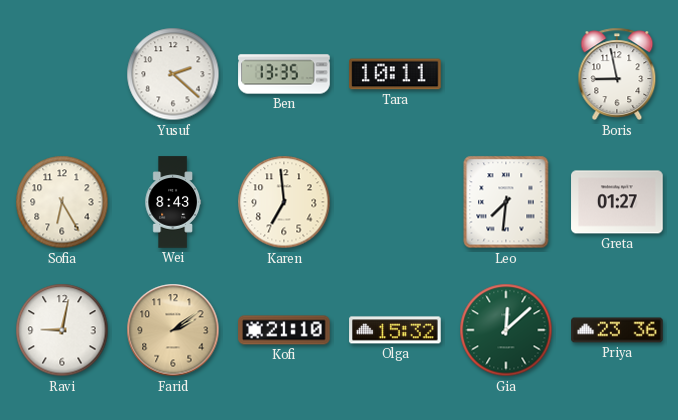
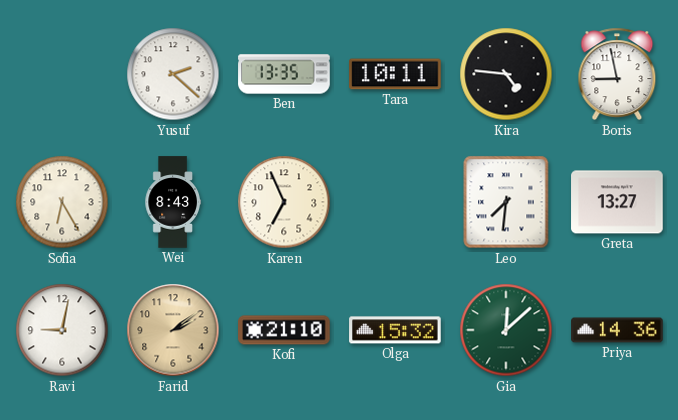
Kira: none -> 4:46
Karen: 6:59 -> 6:56
Greta: 01:27 -> 13:27
Priya: 23:36 -> 14:36
